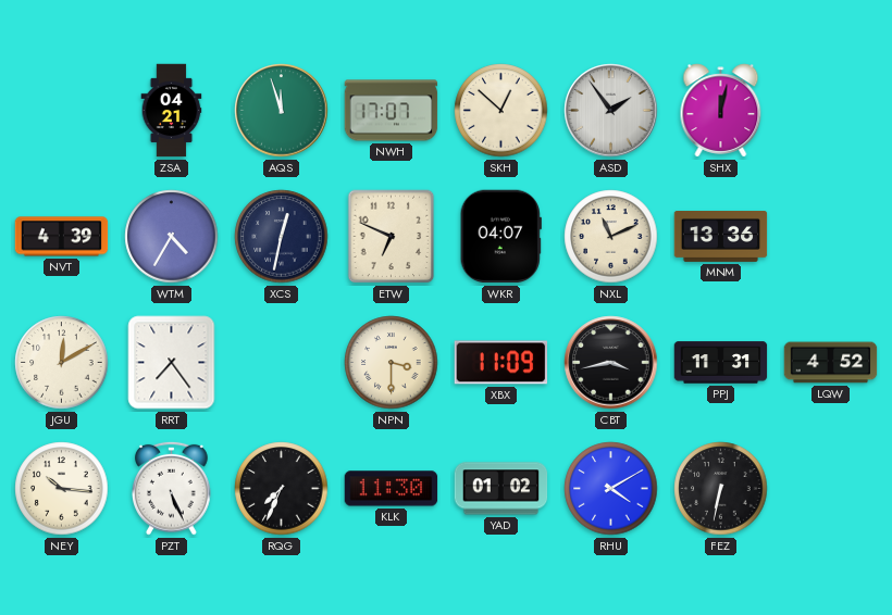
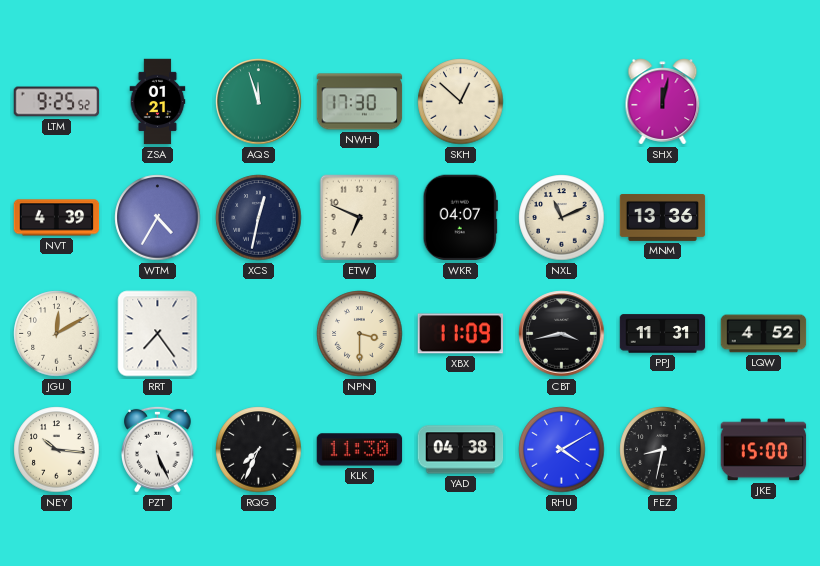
LTM: none -> 9:25
ZSA: 04:21 -> 01:21
NWH: 17:07 -> 17:30
ASD: 1:54 -> none
YAD: 01:02 -> 04:38
FEZ: 6:32 -> 8:32
JKE: none -> 15:00
